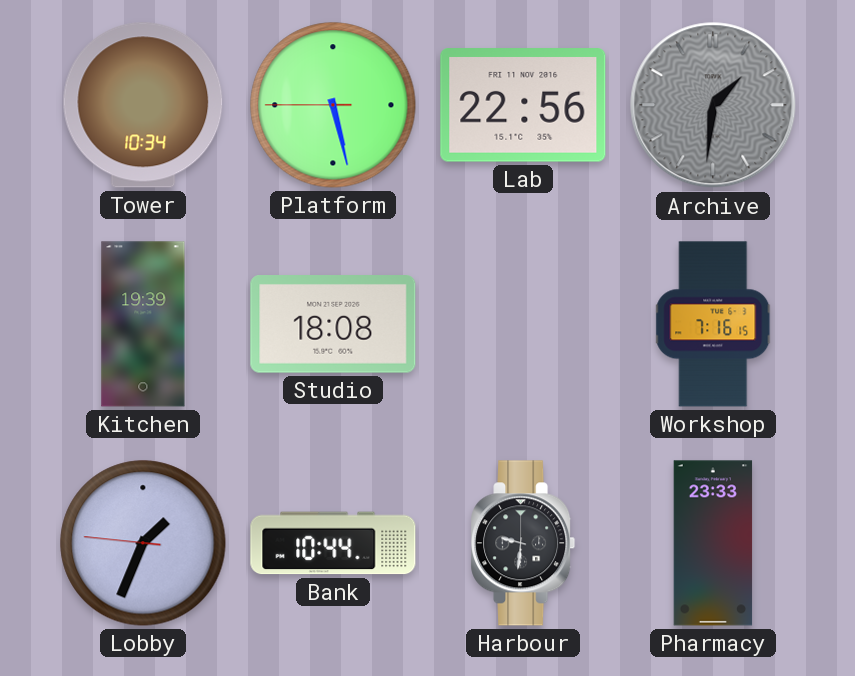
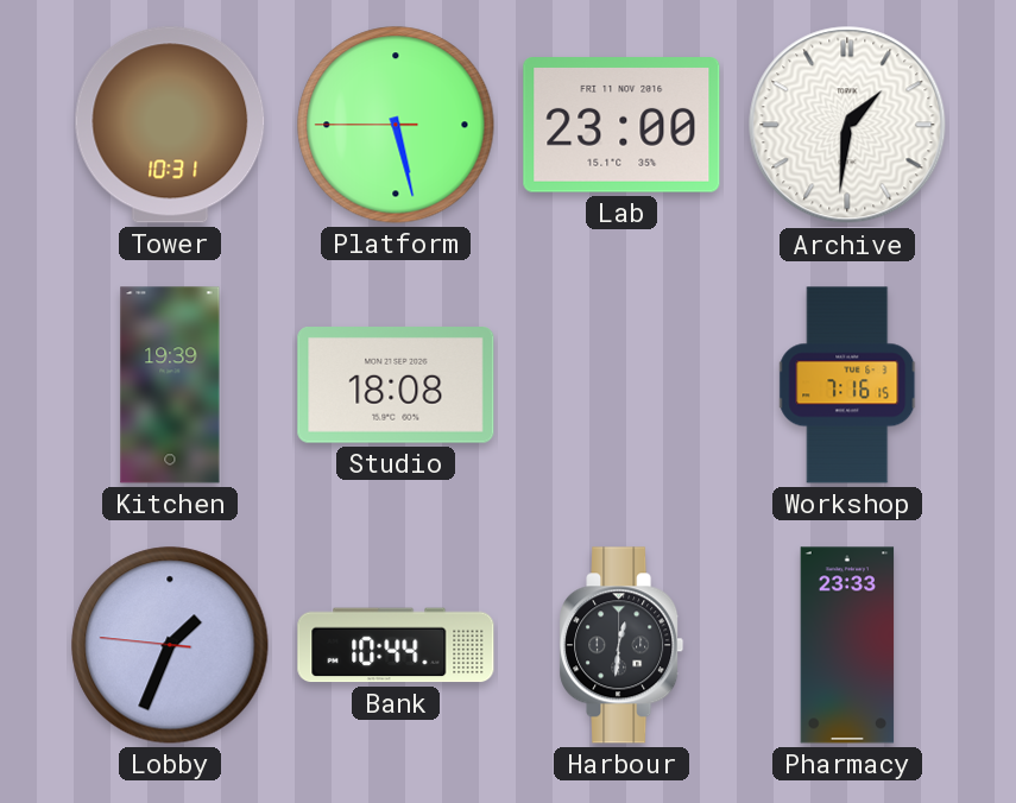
Tower: 10:34 -> 10:31
Lab: 22:56 -> 23:00
Archive dial: grey -> white
Harbour: 9:31 -> 12:31
